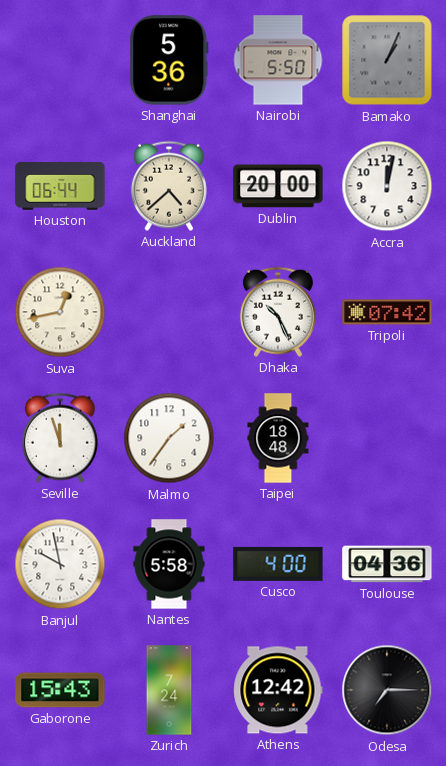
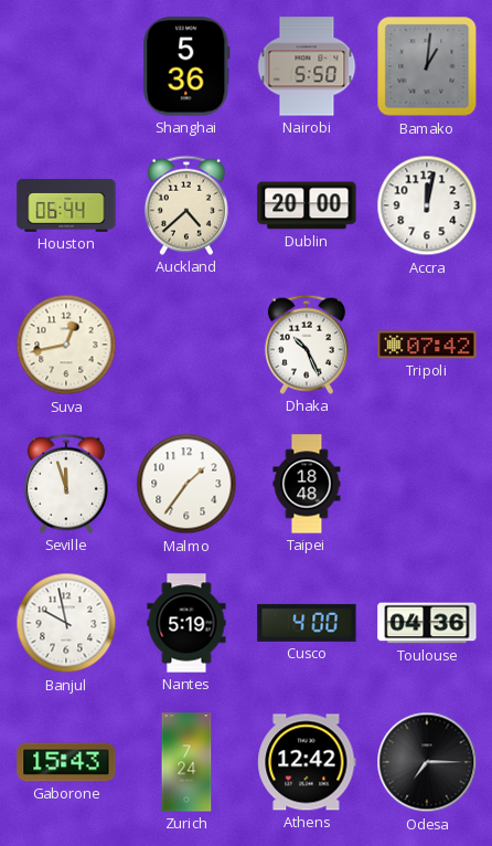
Bamako: 1:04 -> 1:01
Nantes: 5:58 -> 5:19
